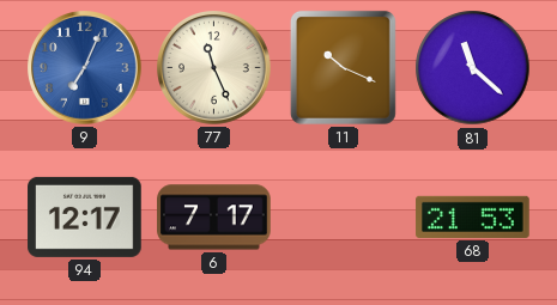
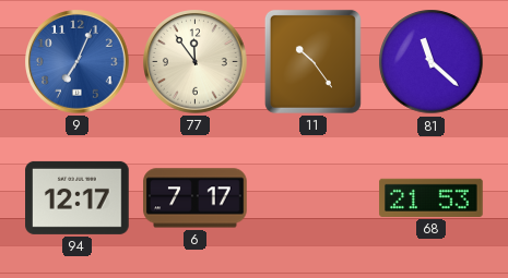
77: 11:26 -> 11:54
11: 10:19 -> 10:24
